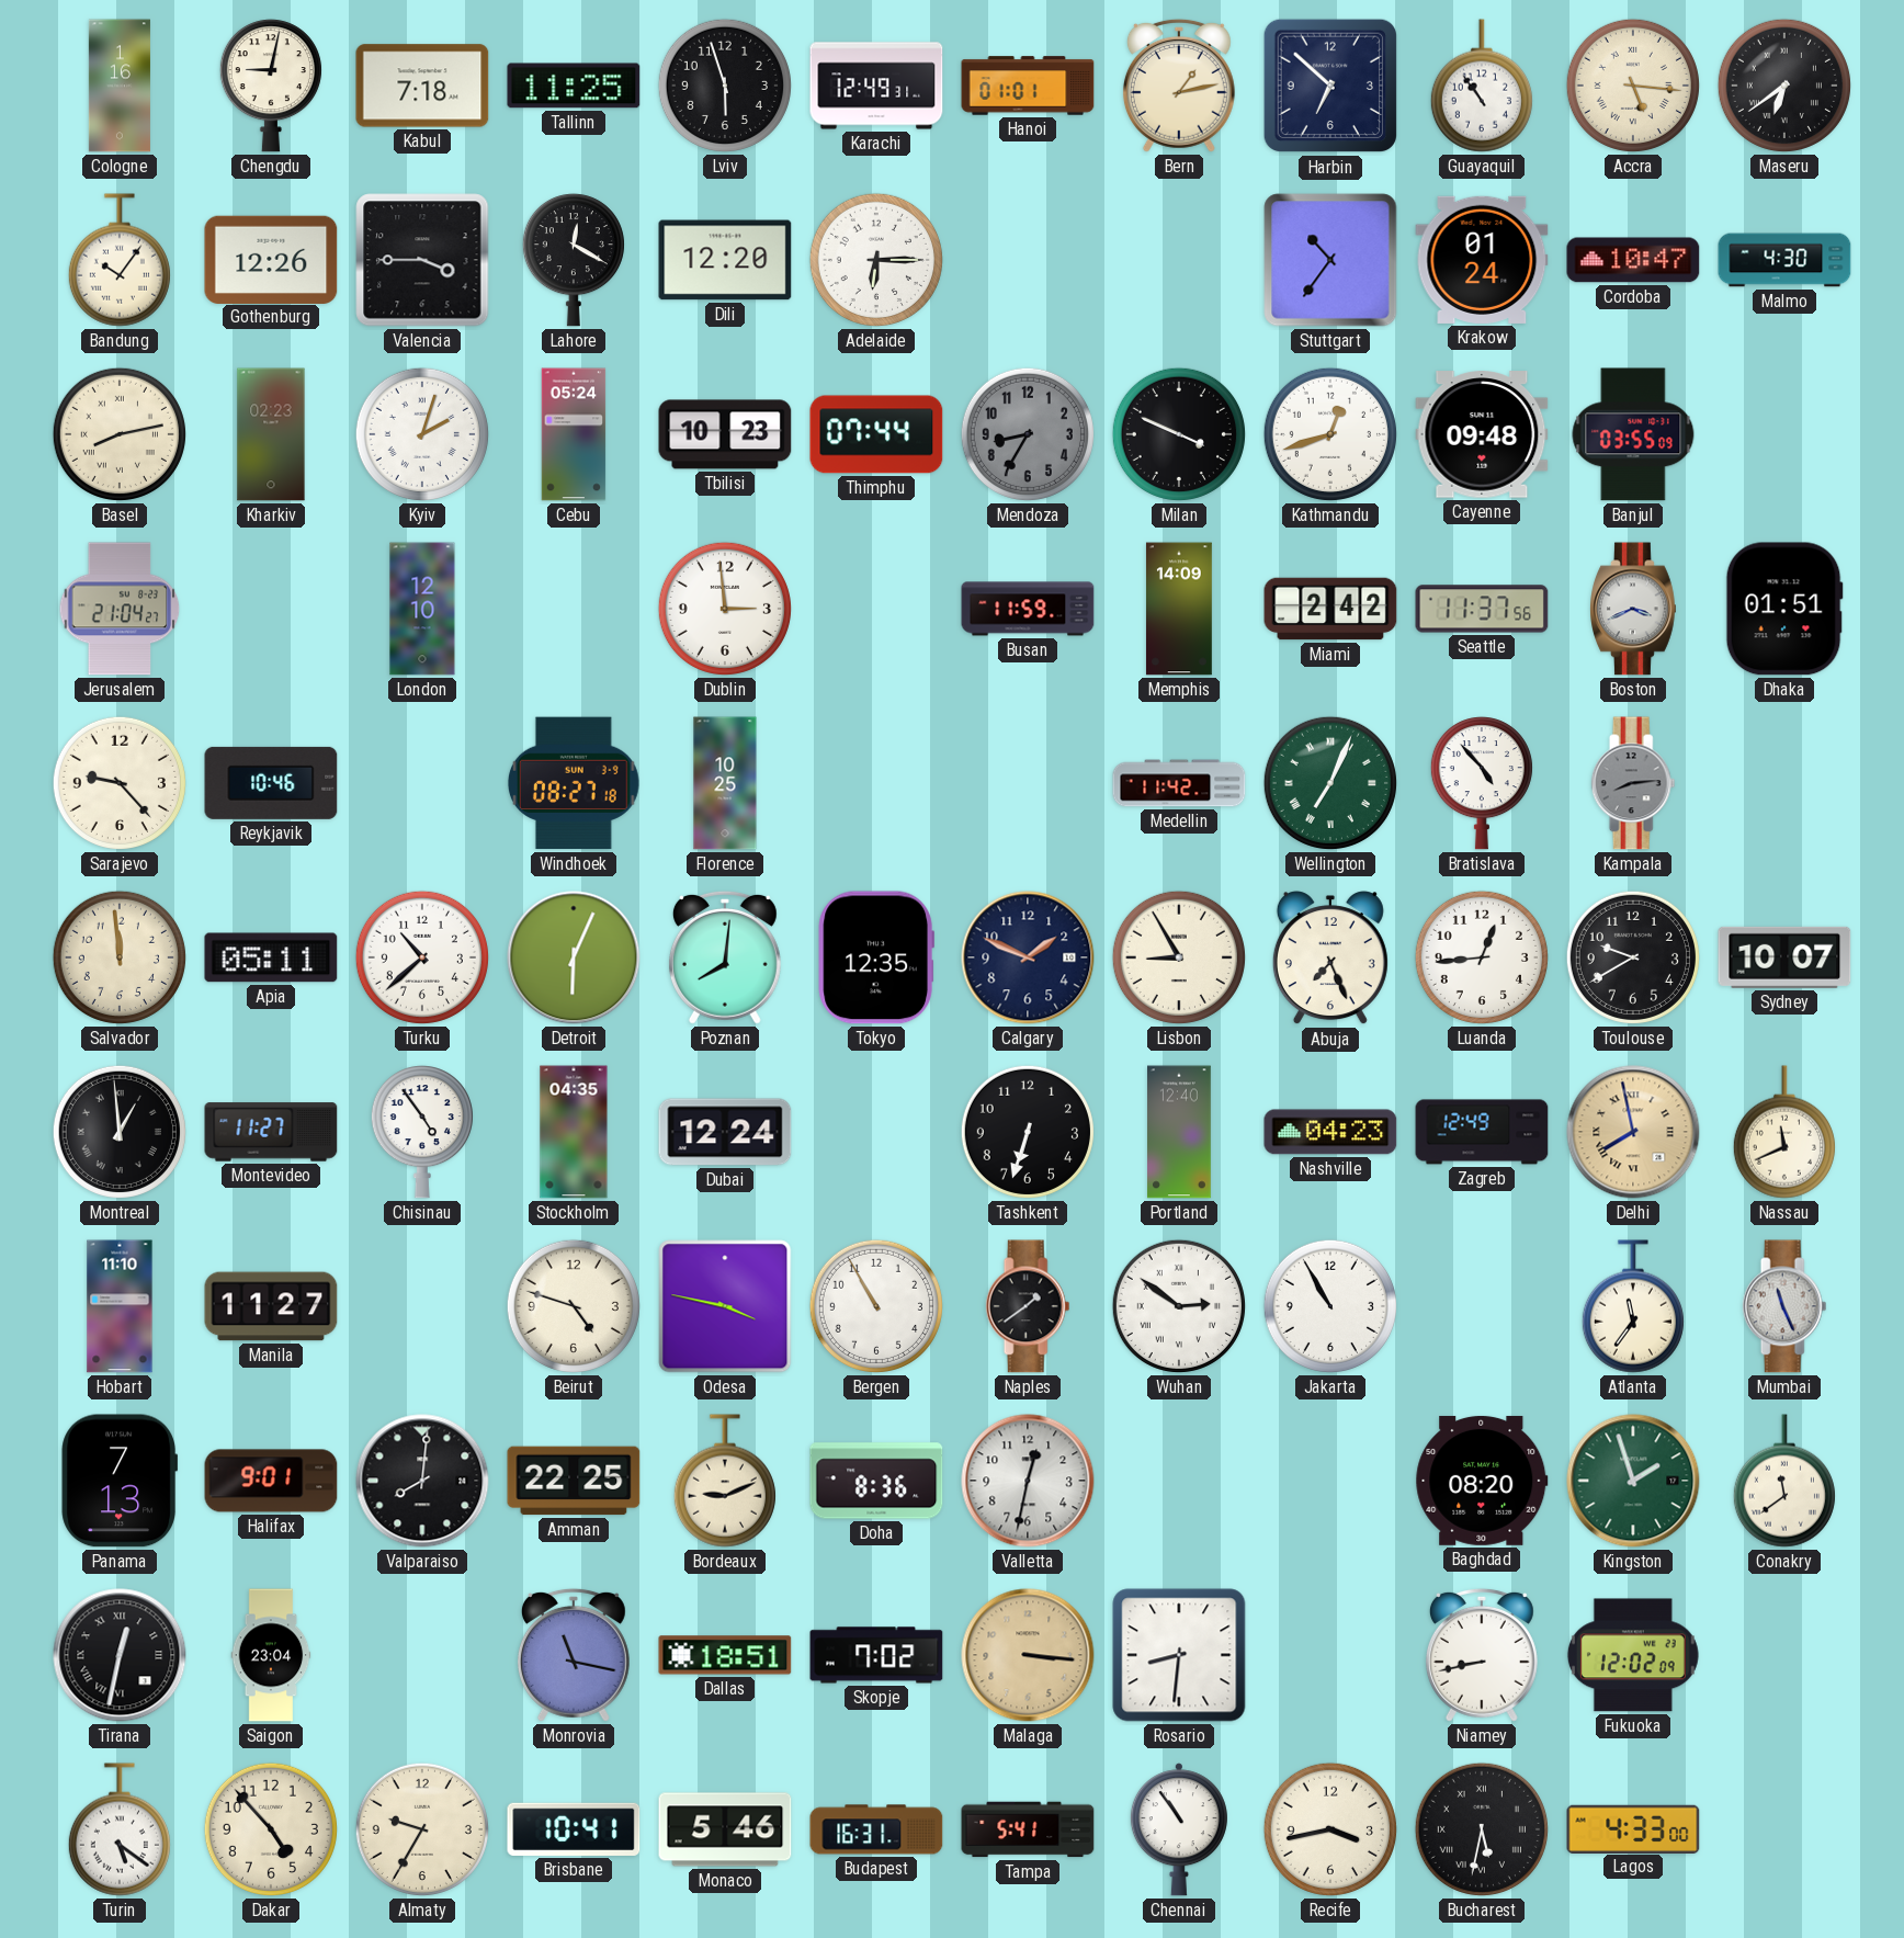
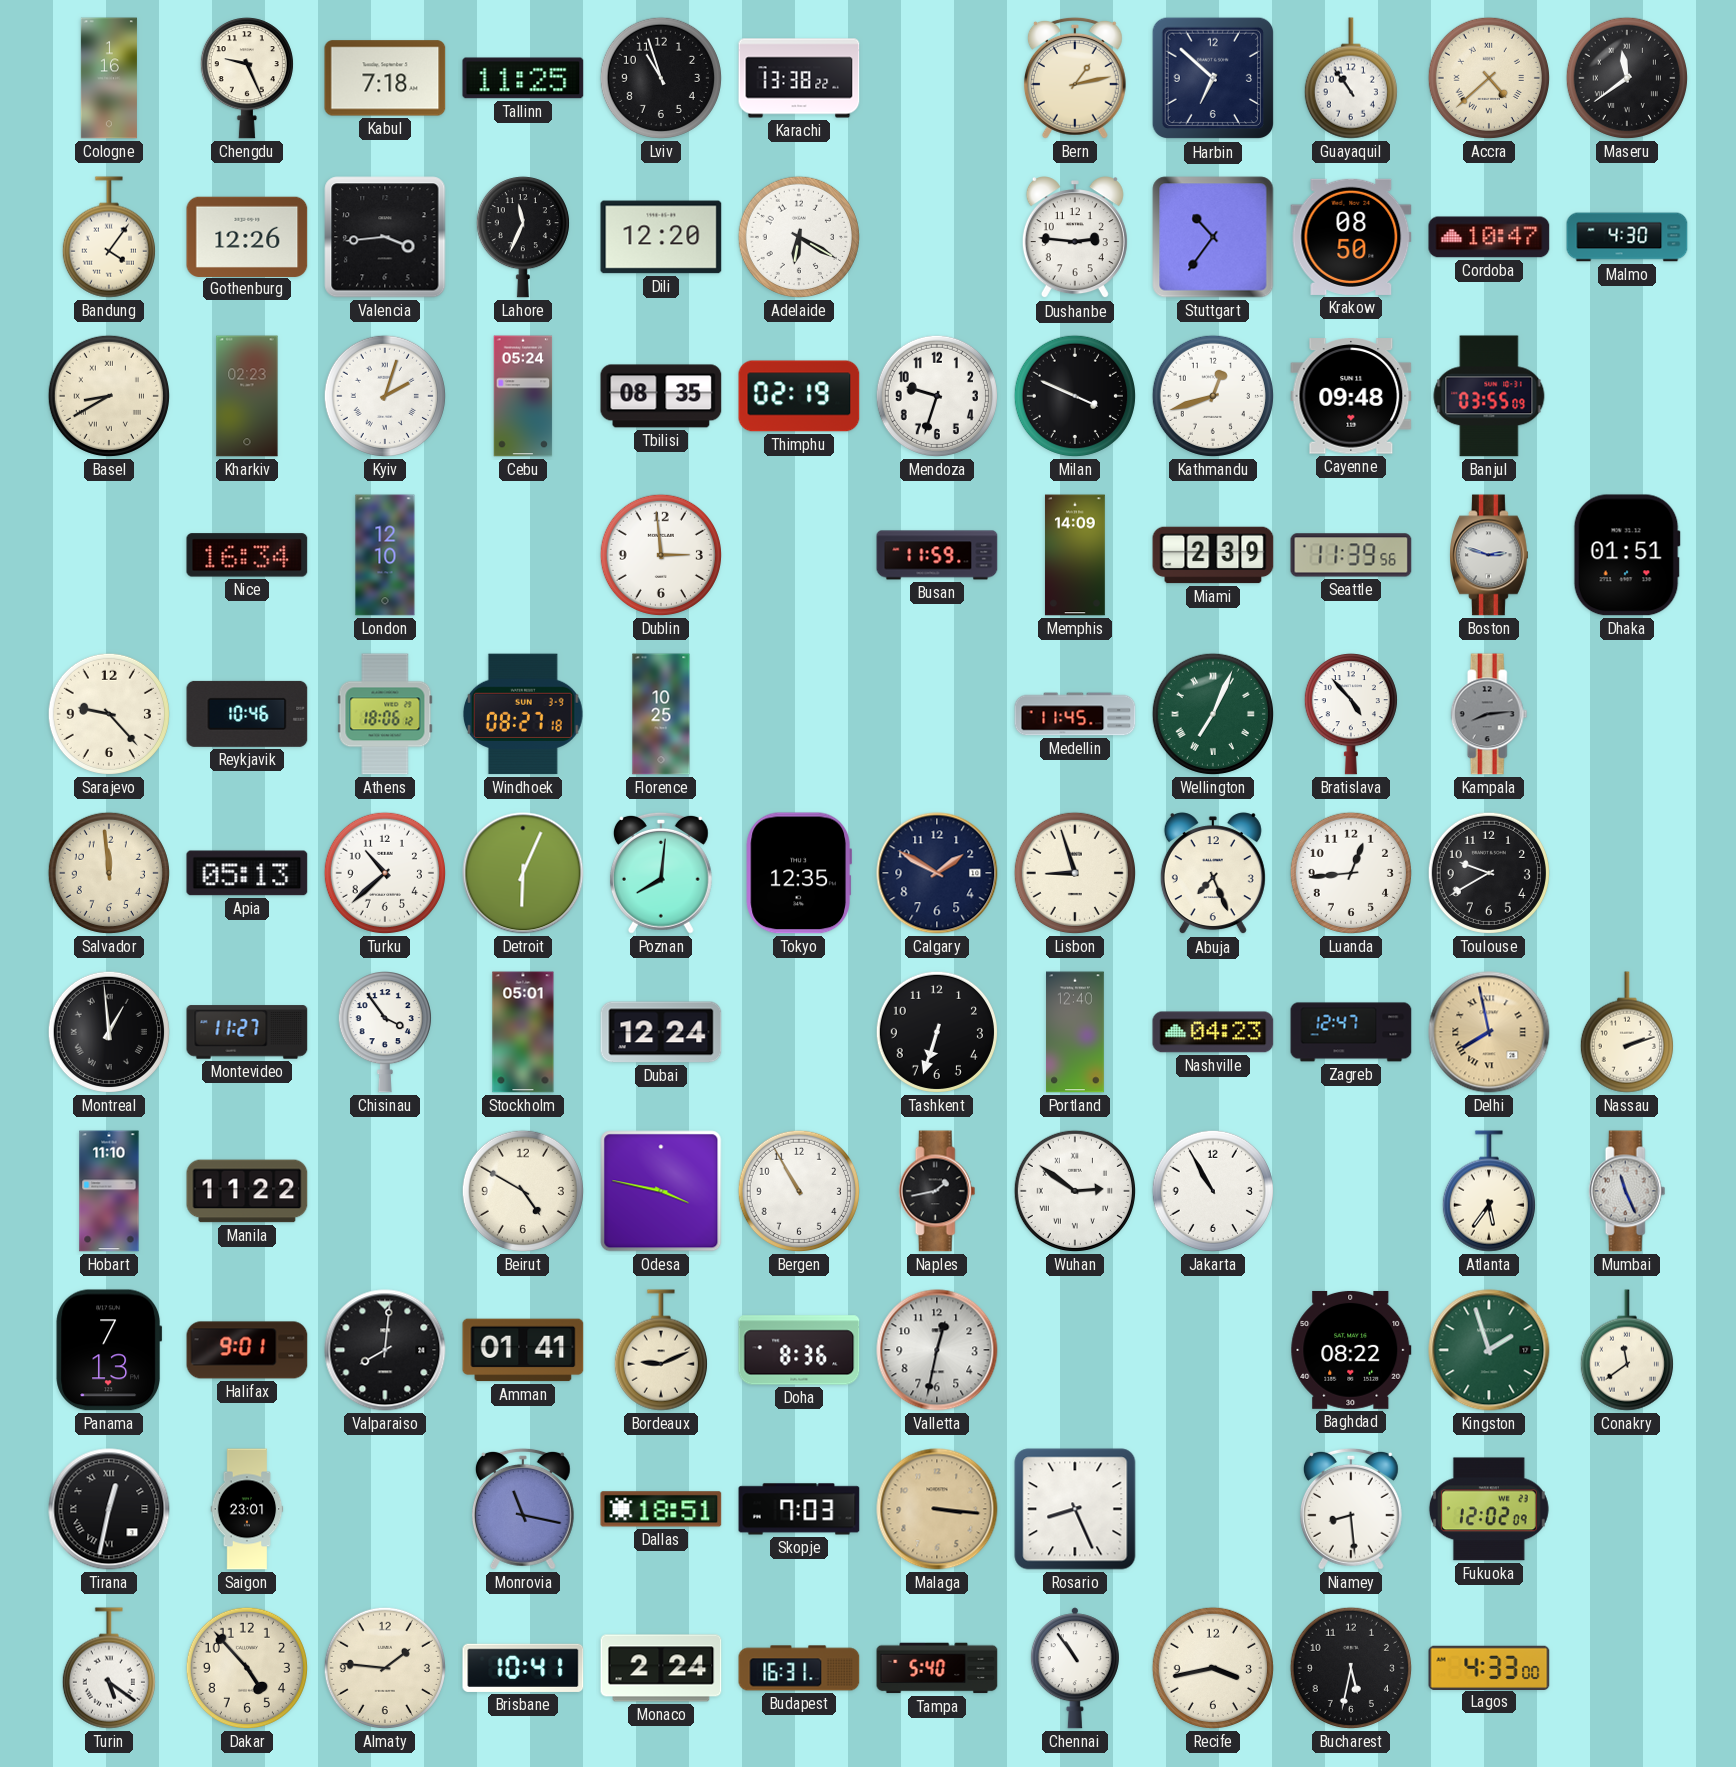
Chengdu: 9:02 -> 9:26
Lviv: 5:57 -> 10:57
Karachi: 12:49 -> 13:38
Hanoi: 01:01 -> none
Accra: 5:16 -> 4:38
Maseru: 6:39 -> 11:39
Bandung: 10:06 -> 4:06
Valencia: 3:45 -> 3:44
Lahore: 12:20 -> 11:34
Adelaide: 6:15 -> 6:20
Dushanbe: none -> 2:46
Krakow: 01:24 -> 08:50
Basel: 8:13 -> 8:40
Tbilisi: 10:23 -> 08:35
Thimphu: 07:44 -> 02:19
Mendoza: 8:35 -> 9:33
Mendoza dial: grey -> white
Jerusalem: 21:04 -> none
Nice: none -> 16:34
Miami: 2:42 -> 2:39
Seattle: 11:37 -> 11:39
Boston: 3:41 -> 2:48
Athens: none -> 18:06
Medellin: 11:42 -> 11:45
Apia: 05:11 -> 05:13
Calgary: 1:49 -> 1:50
Lisbon: 8:55 -> 8:57
Sydney: 10:07 -> none
Chisinau: 4:54 -> 3:54
Stockholm: 04:35 -> 05:01
Zagreb: 12:49 -> 12:47
Nassau: 11:41 -> 2:12
Manila: 11:27 -> 11:22
Beirut: 4:48 -> 4:50
Naples: 1:39 -> 1:43
Atlanta: 11:36 -> 5:36
Amman: 22:25 -> 01:41
Baghdad: 08:20 -> 08:22
Saigon: 23:04 -> 23:01
Skopje: 7:02 -> 7:03
Rosario: 8:31 -> 8:26
Niamey: 8:43 -> 8:29
Almaty: 9:35 -> 1:46
Monaco: 5:46 -> 2:24
Tampa: 5:41 -> 5:40
Bucharest numerals: Roman -> Arabic
